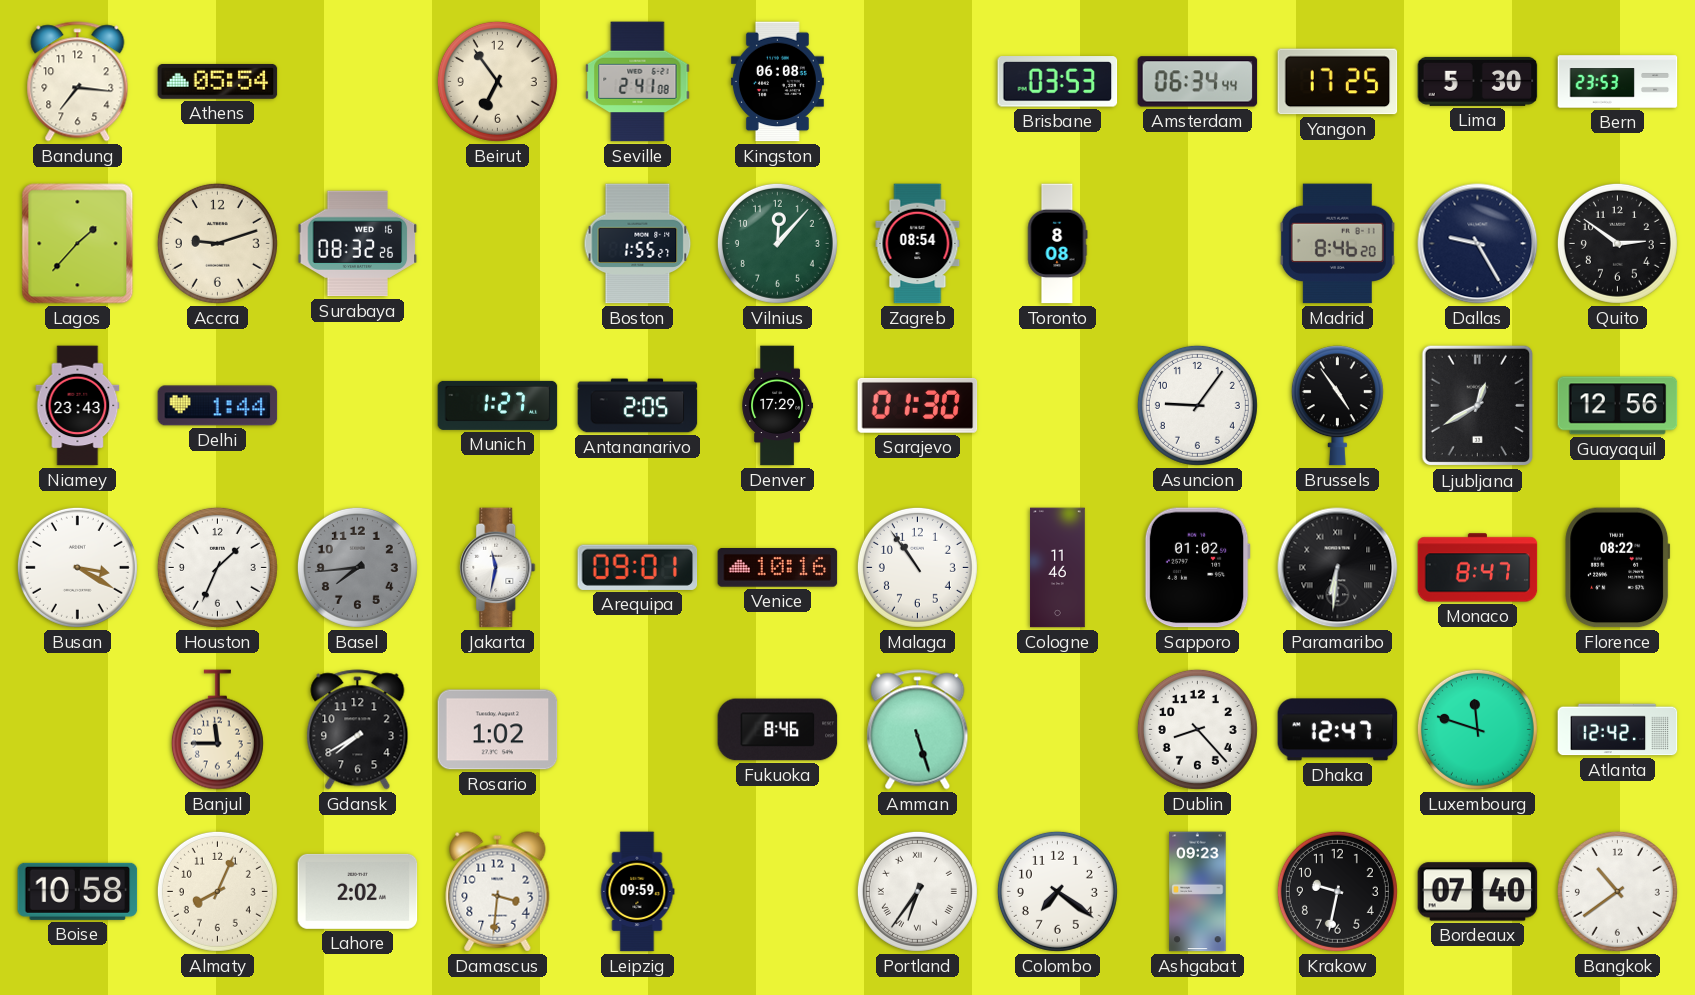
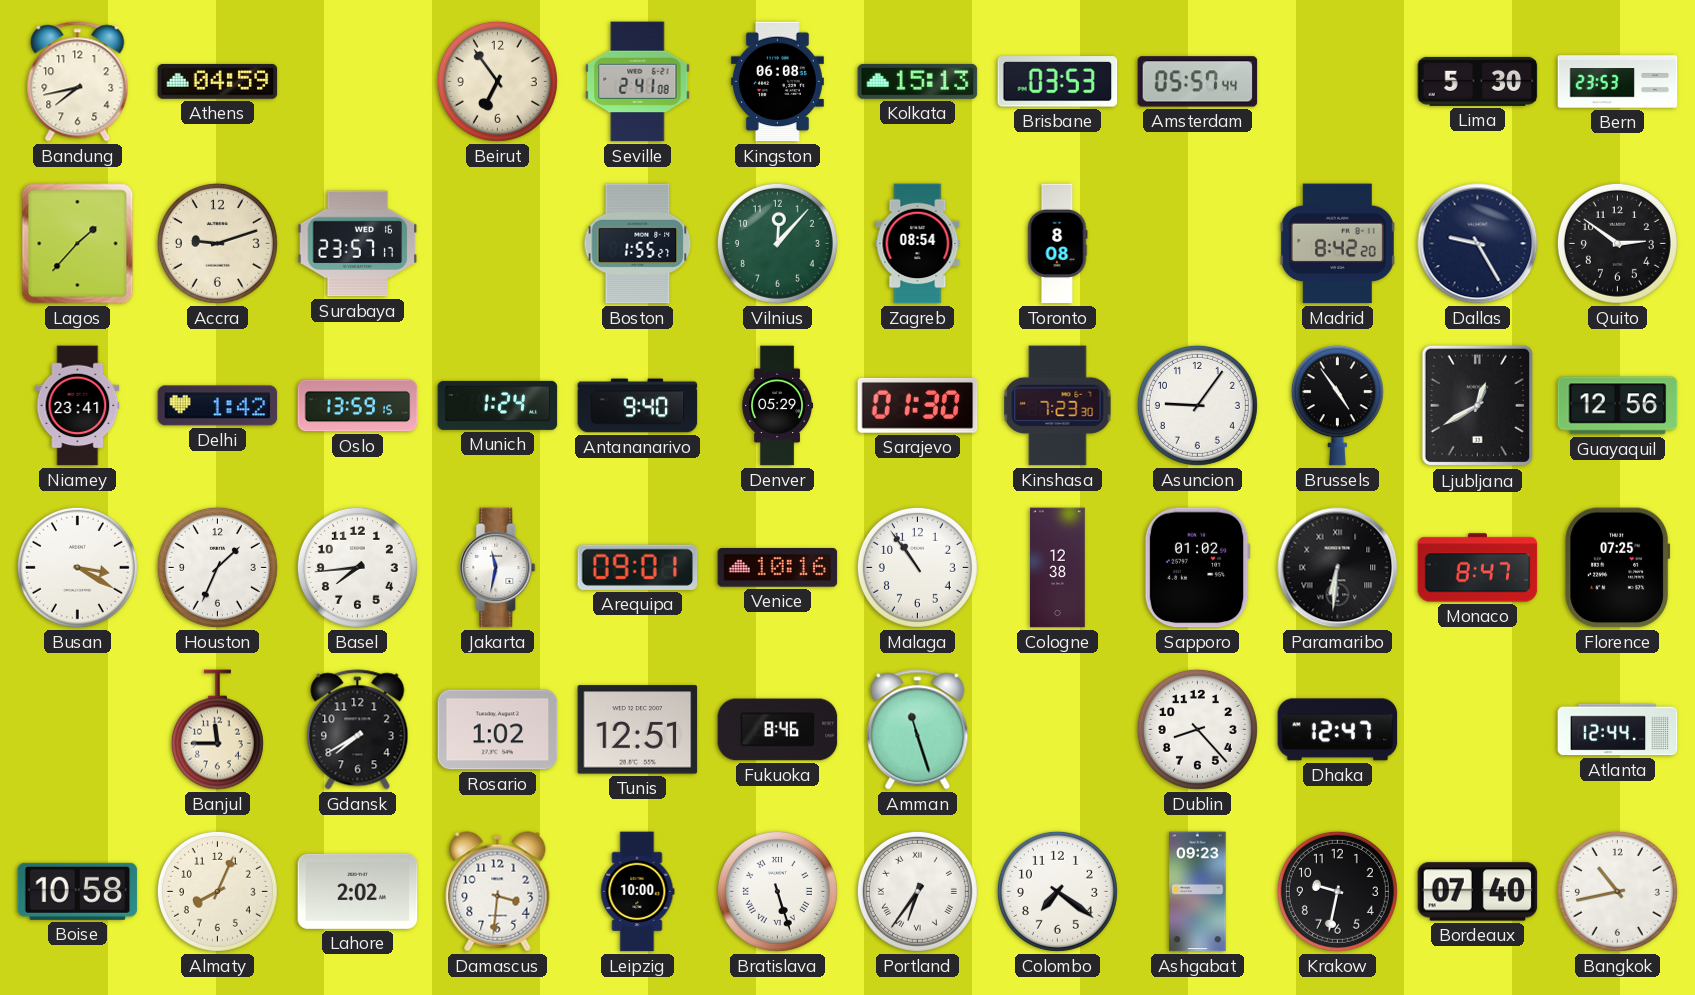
Bandung: 7:16 -> 7:43
Athens: 05:54 -> 04:59
Kolkata: none -> 15:13
Amsterdam: 06:34 -> 05:57
Yangon: 17:25 -> none
Surabaya: 08:32 -> 23:57
Madrid: 8:46 -> 8:42
Niamey: 23:43 -> 23:41
Delhi: 1:44 -> 1:42
Oslo: none -> 13:59
Munich: 1:27 -> 1:24
Antananarivo: 2:05 -> 9:40
Denver: 17:29 -> 05:29
Kinshasa: none -> 7:23
Basel dial: grey -> white
Cologne: 11:46 -> 12:38
Florence: 08:22 -> 07:25
Tunis: none -> 12:51
Amman: 5:27 -> 11:27
Luxembourg: 11:48 -> none
Atlanta: 12:42 -> 12:44
Leipzig: 09:59 -> 10:00
Bratislava: none -> 5:27
Bangkok: 10:39 -> 10:43
